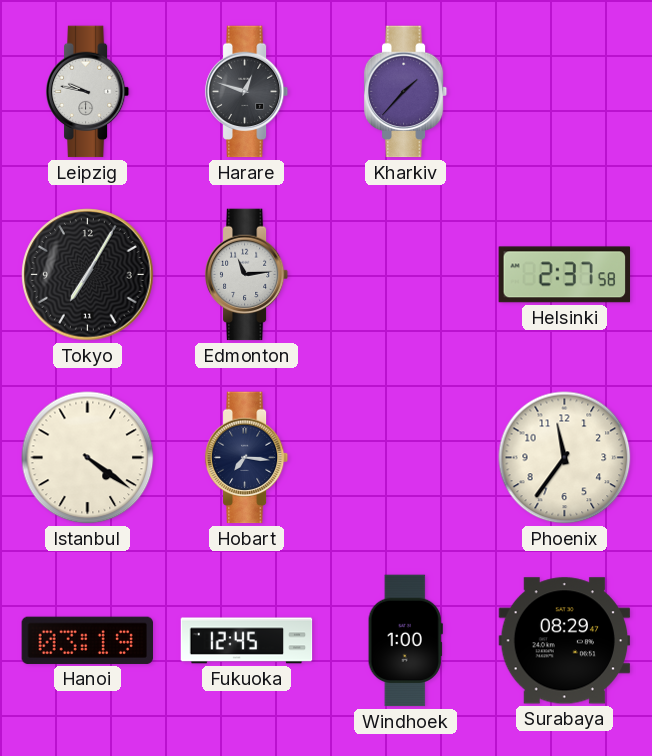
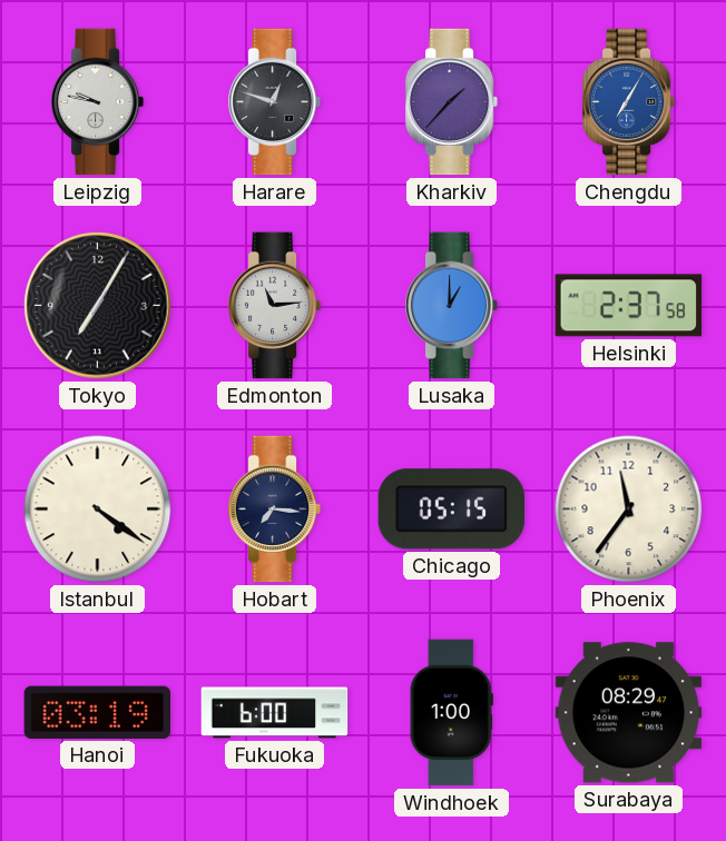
Chengdu: none -> 7:05
Lusaka: none -> 1:00
Chicago: none -> 05:15
Fukuoka: 12:45 -> 6:00
